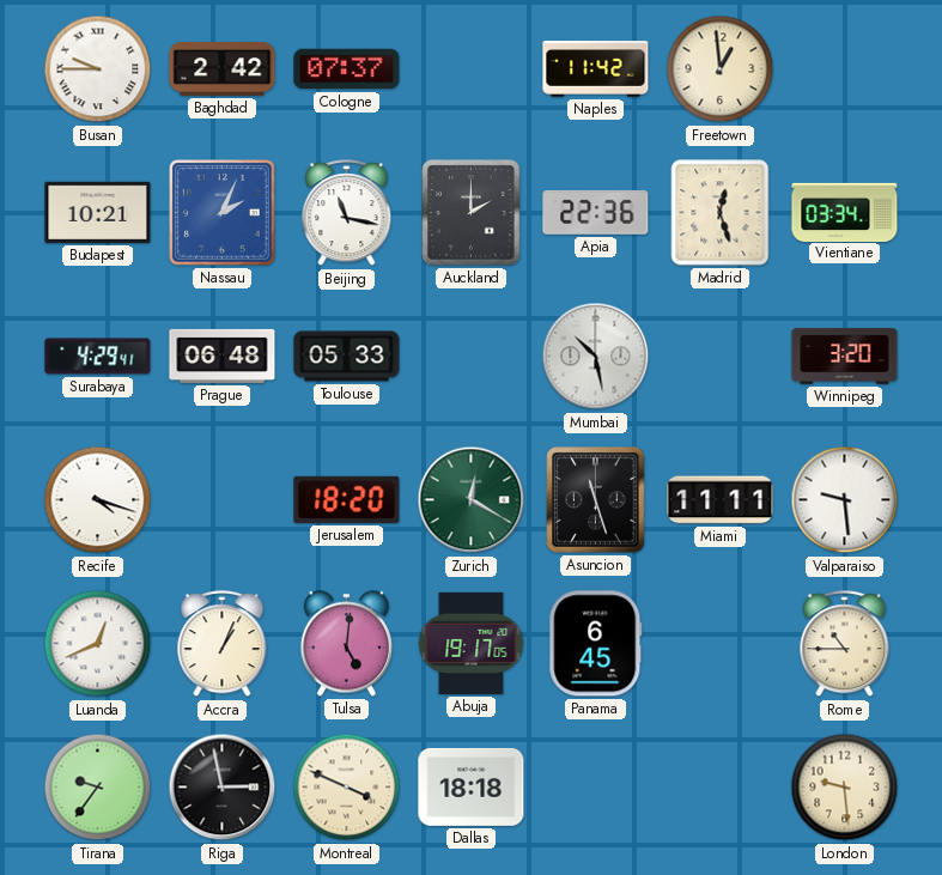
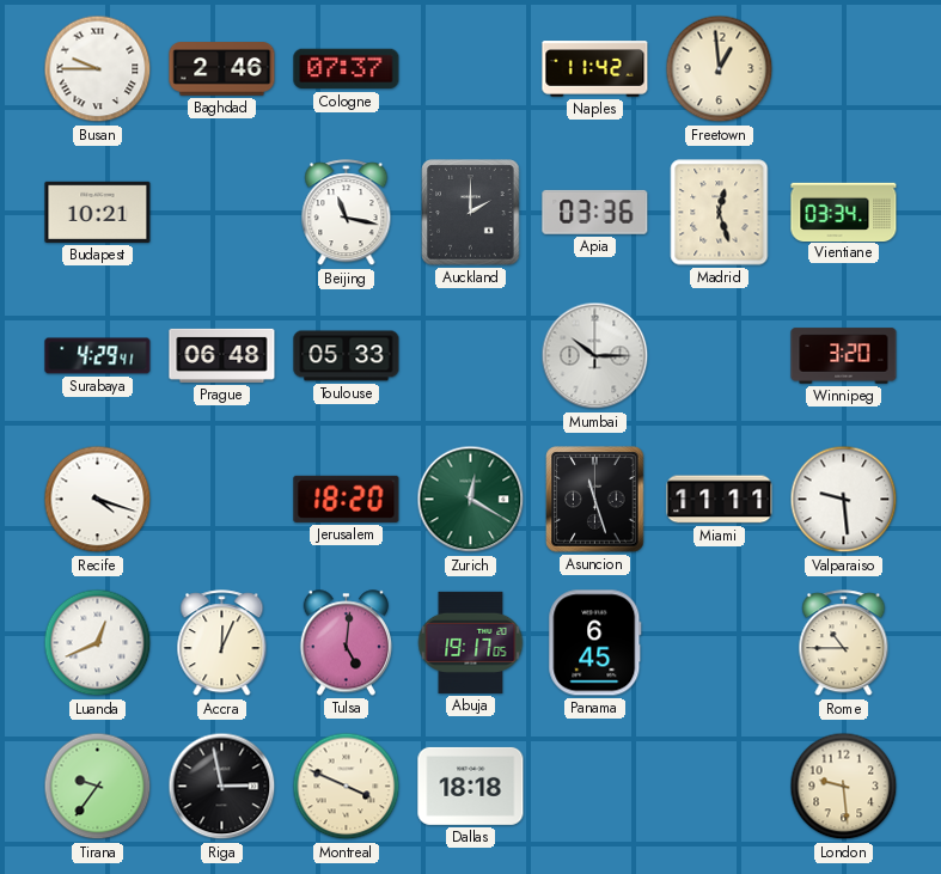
Baghdad: 2:42 -> 2:46
Nassau: 2:04 -> none
Apia: 22:36 -> 03:36
Mumbai: 10:28 -> 10:15
Accra: 1:04 -> 12:04
